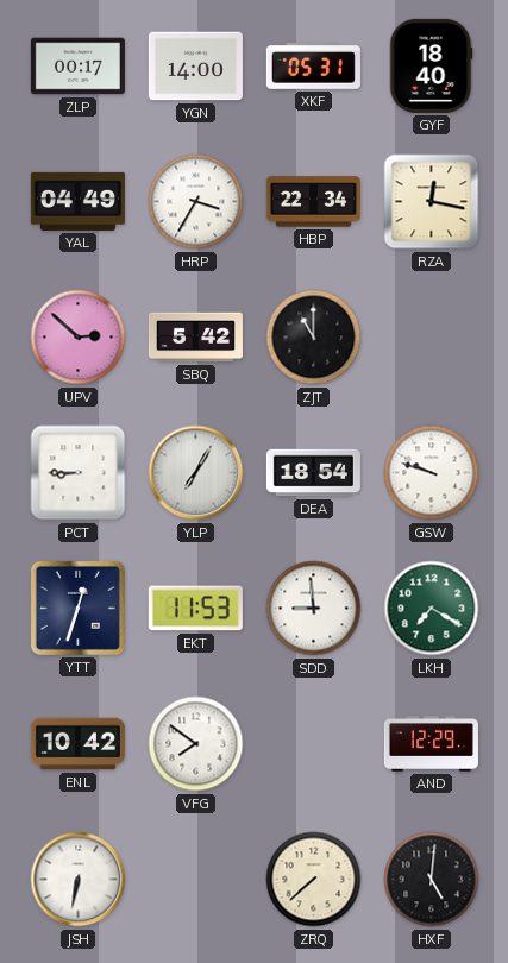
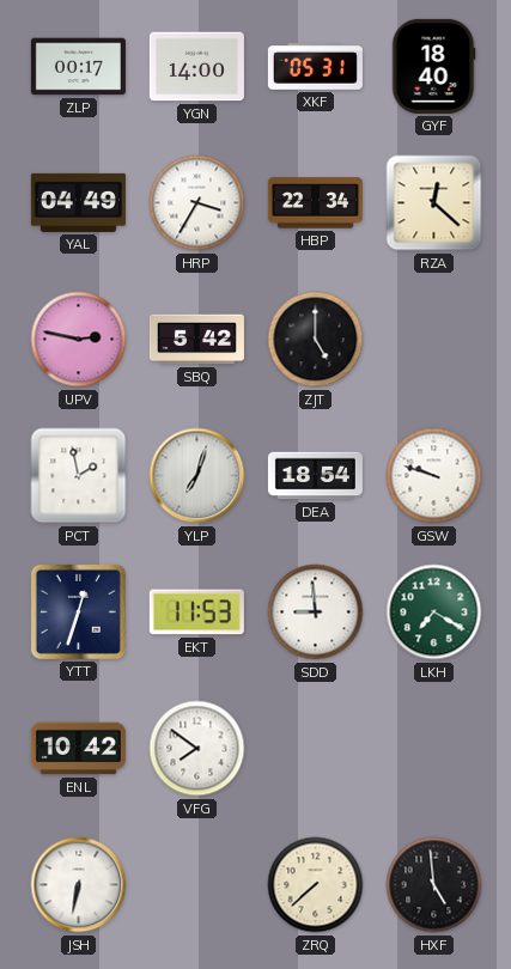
RZA: 12:17 -> 12:22
UPV: 2:52 -> 2:47
ZJT: 11:00 -> 5:00
PCT: 8:45 -> 1:58
YLP: 7:05 -> 7:03
AND: 12:29 -> none
HXF: 5:01 -> 4:59
